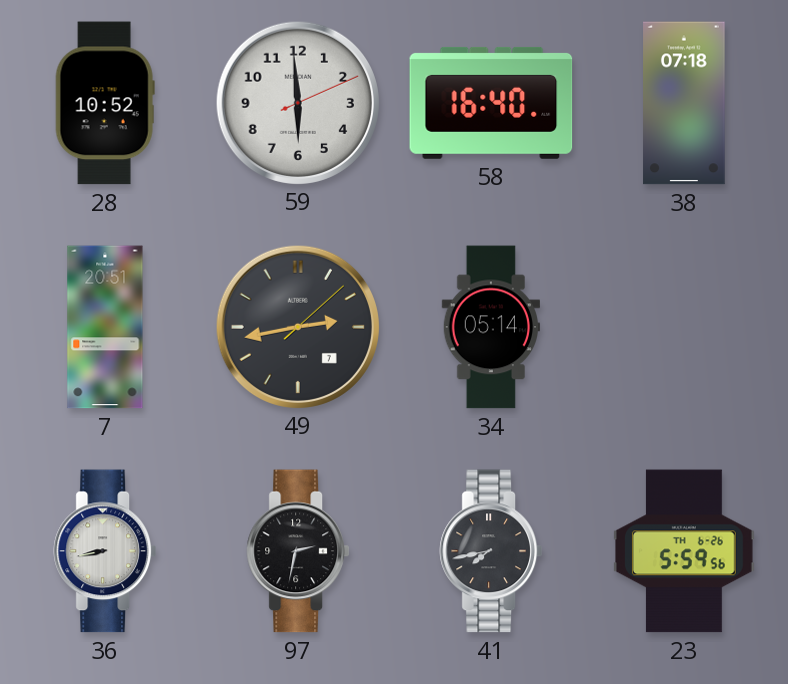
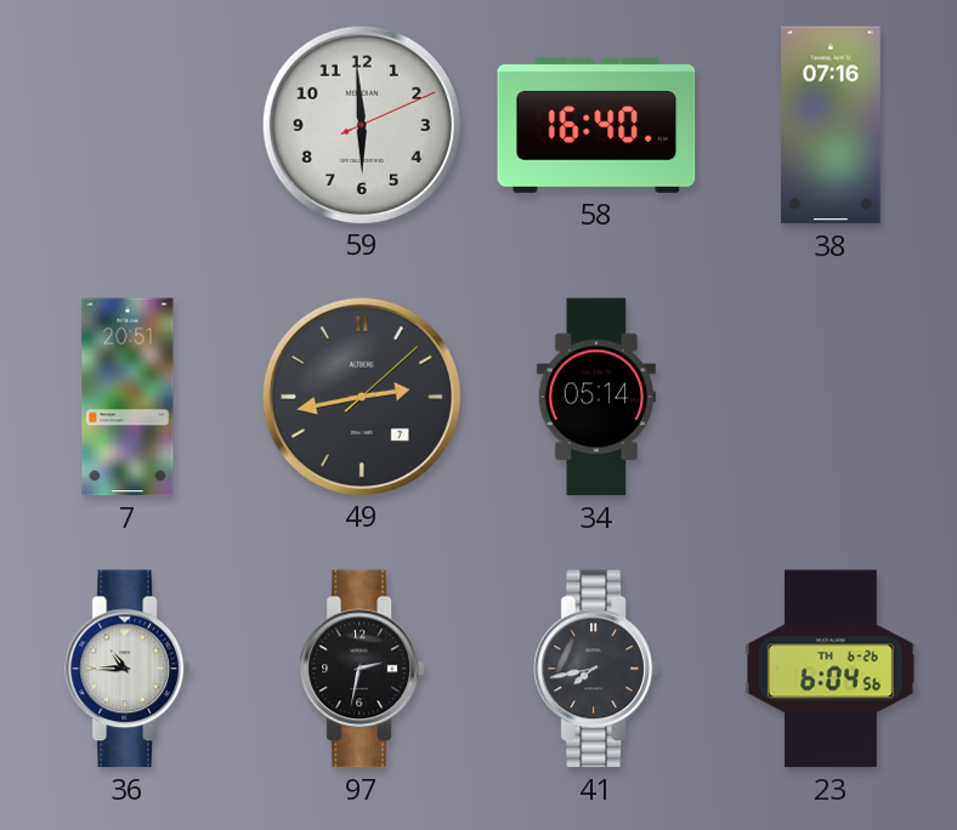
28: 10:52 -> none
38: 07:18 -> 07:16
36: 8:43 -> 10:45
23: 5:59 -> 6:04
